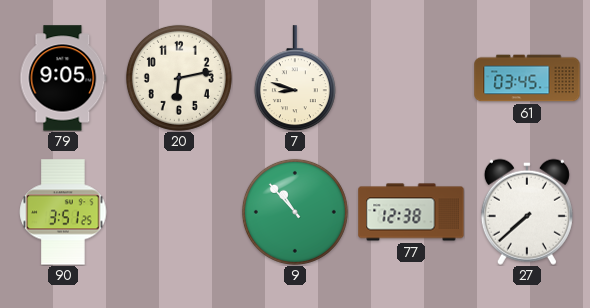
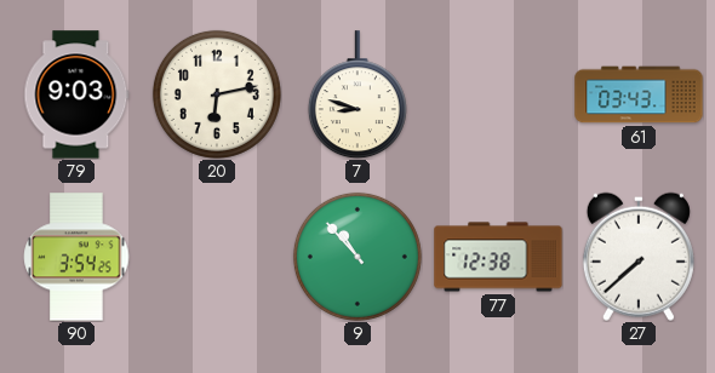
79: 9:05 -> 9:03
61: 03:45 -> 03:43
90: 3:51 -> 3:54
